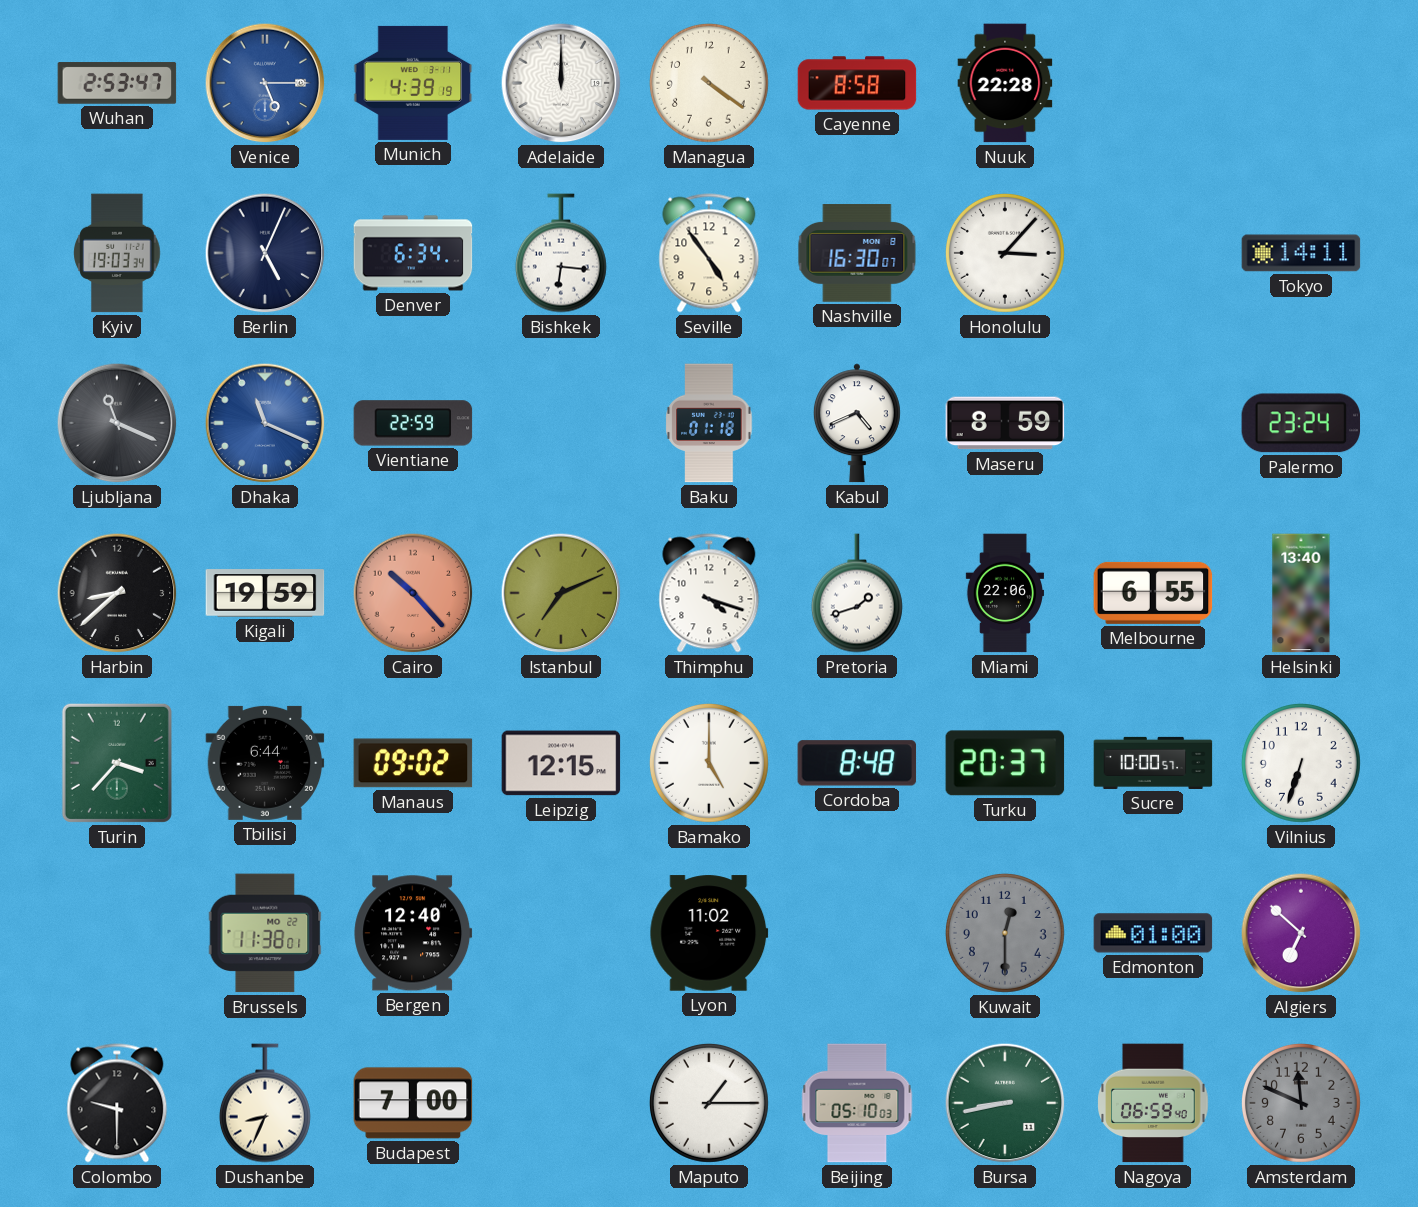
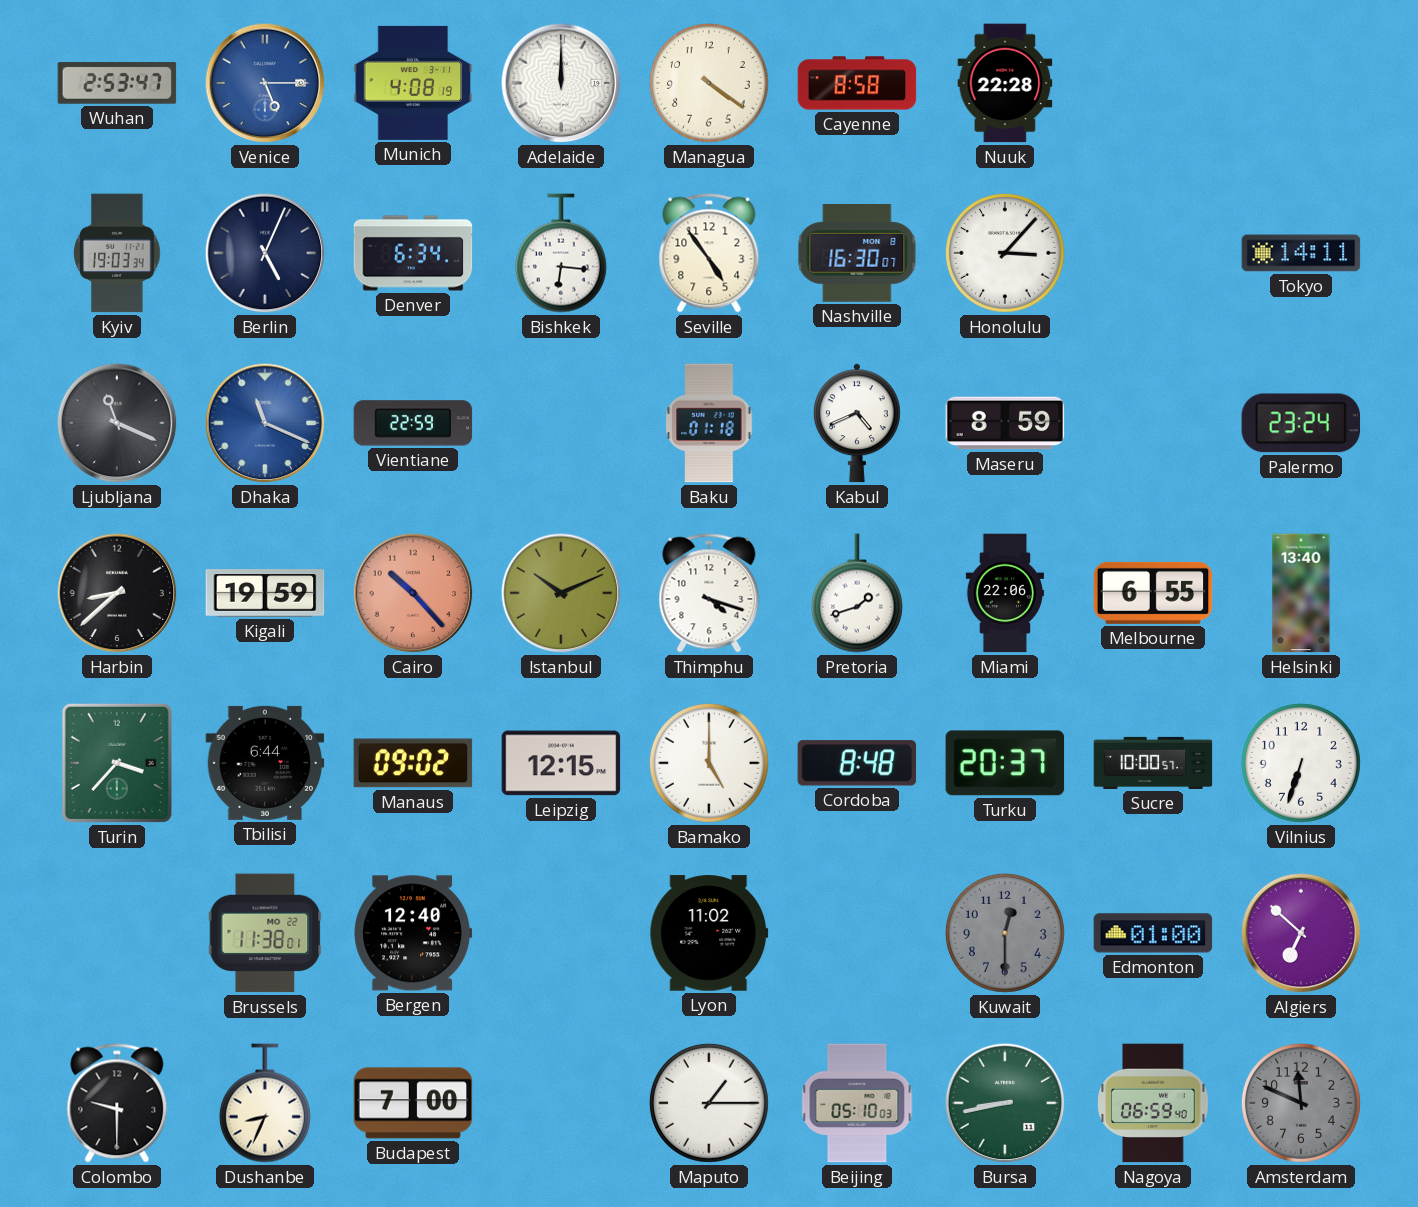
Munich: 4:39 -> 4:08
Istanbul: 7:11 -> 10:11
